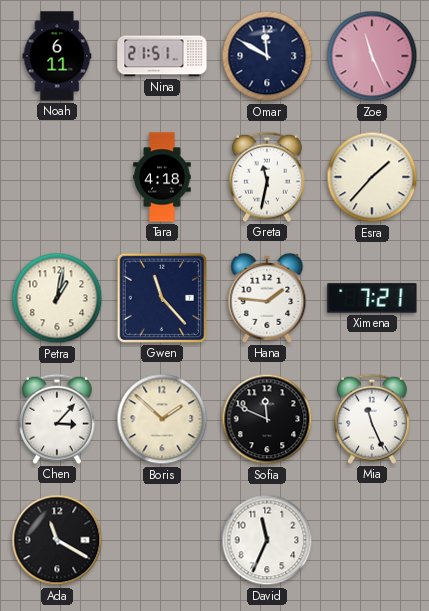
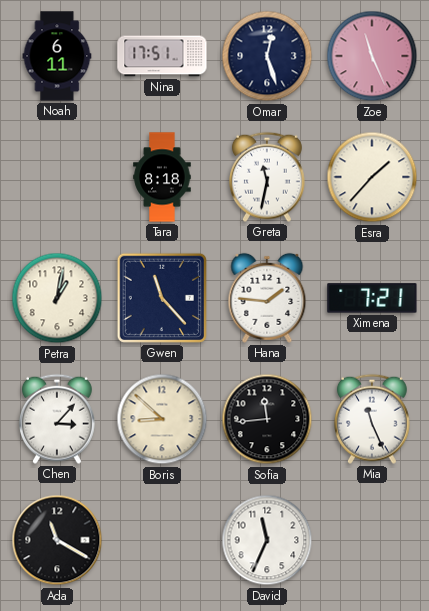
Nina: 21:51 -> 17:51
Omar: 11:50 -> 12:27
Tara: 4:18 -> 8:18
Boris: 1:52 -> 8:52
Sofia: 11:49 -> 11:44
